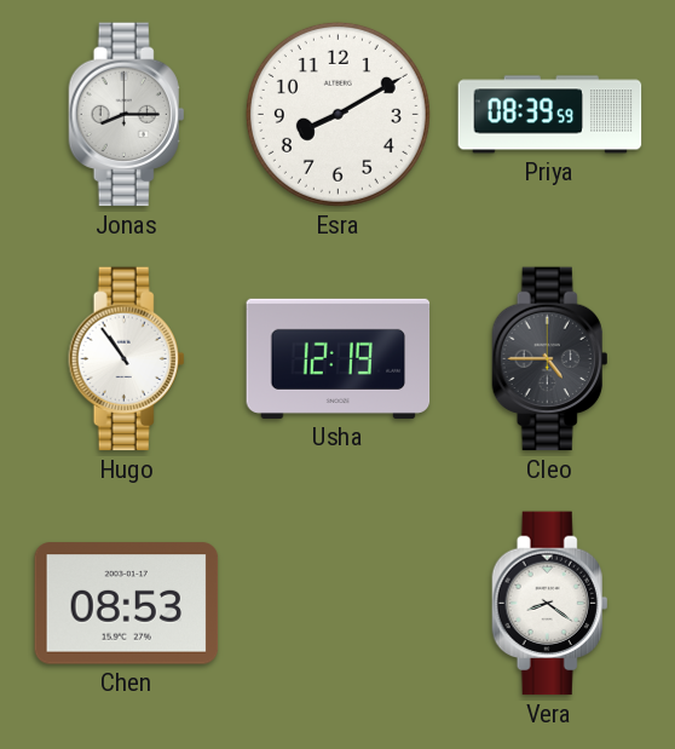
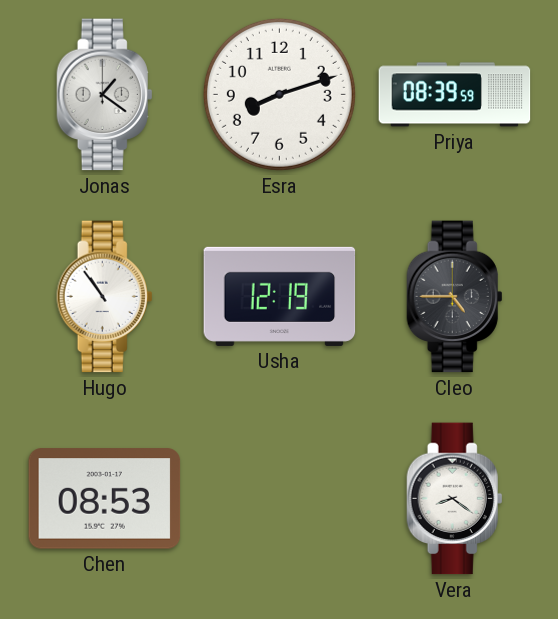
Jonas: 8:15 -> 1:21
Esra: 8:10 -> 8:12
